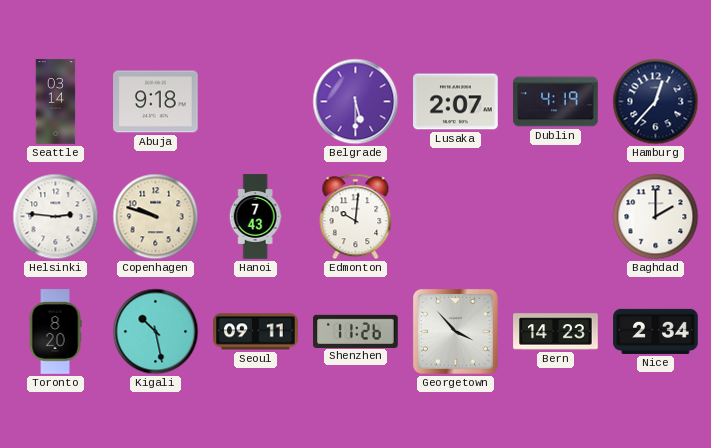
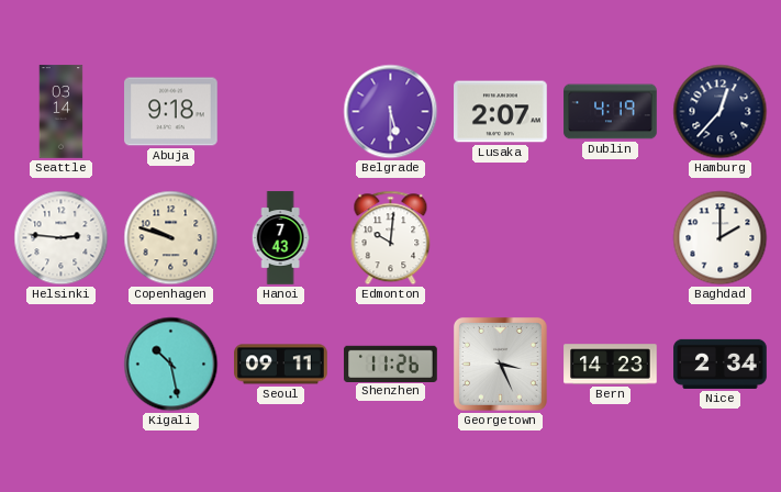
Toronto: 8:20 -> none
Georgetown: 3:53 -> 3:26
